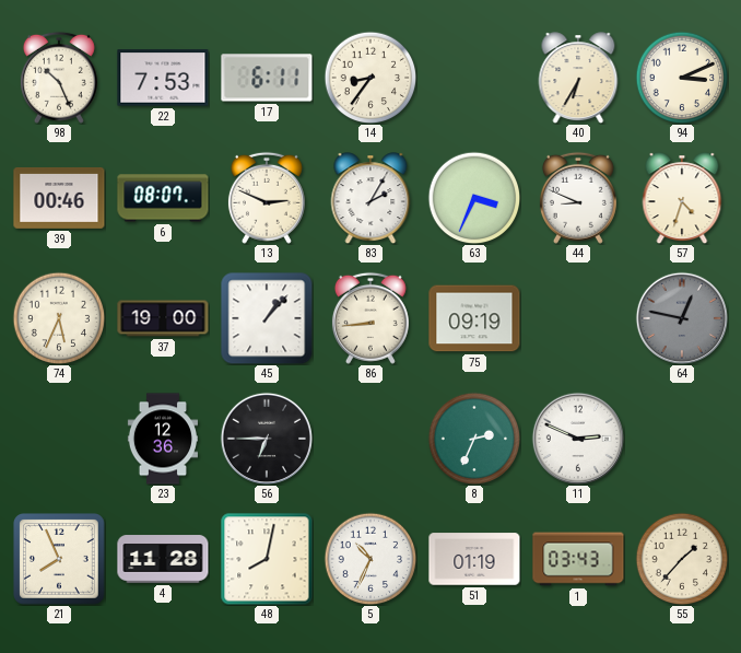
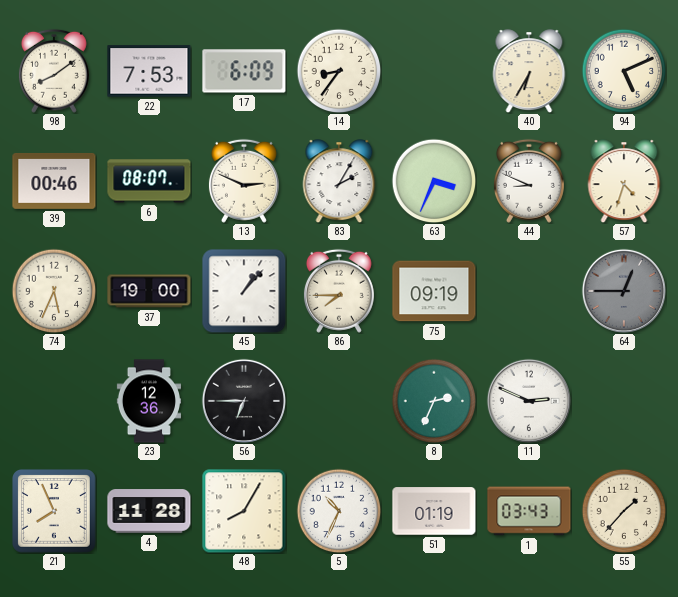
98: 10:26 -> 8:09
17: 6:11 -> 6:09
94: 3:11 -> 5:11
86: 8:44 -> 7:45
64: 12:47 -> 12:45
48: 8:02 -> 8:05
